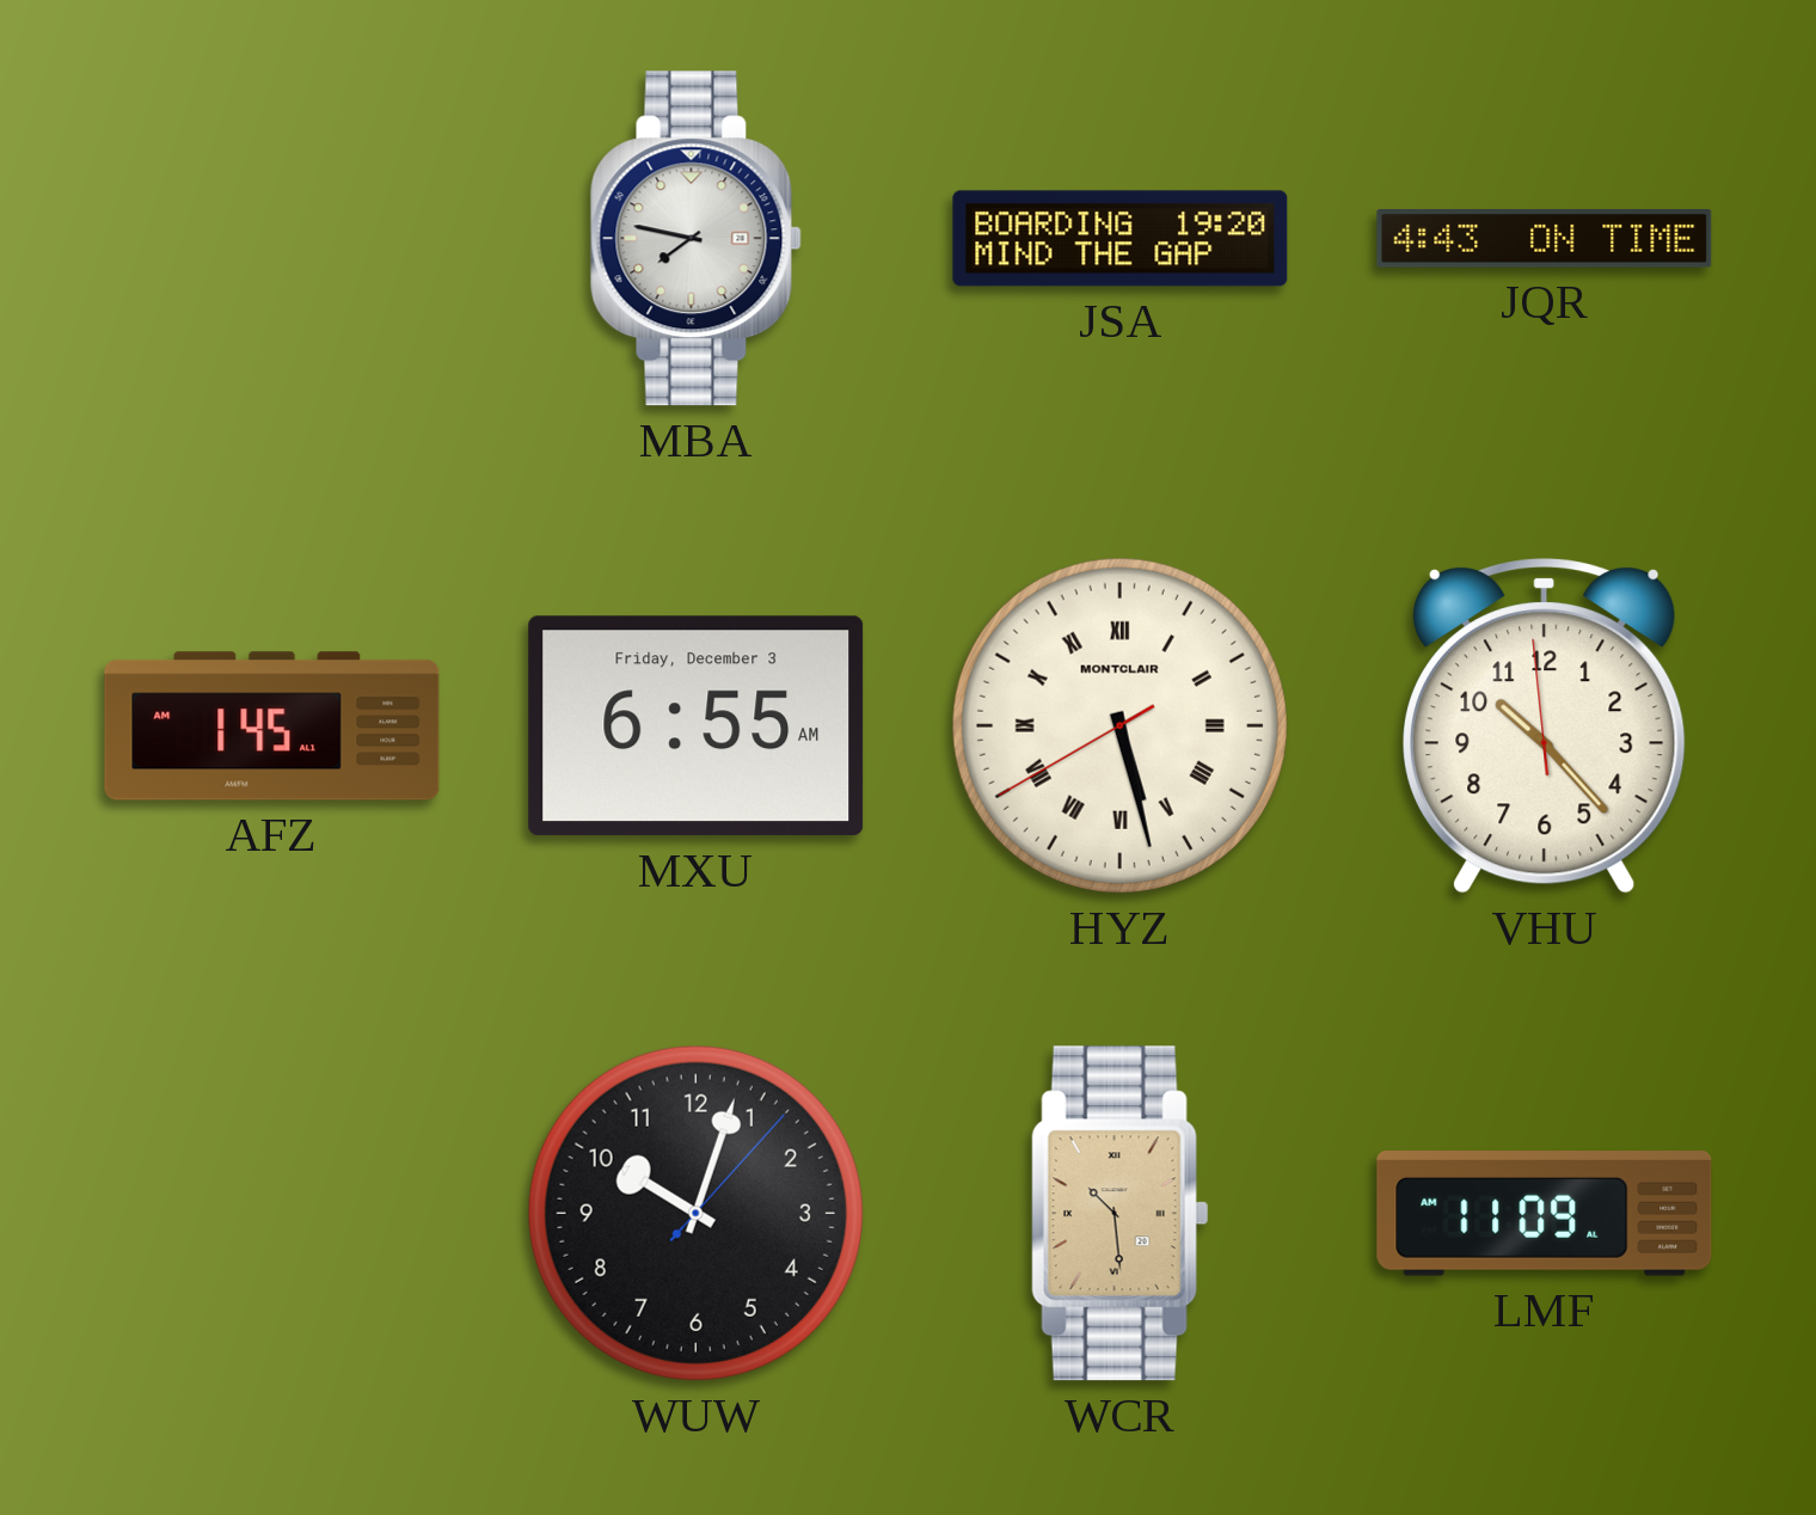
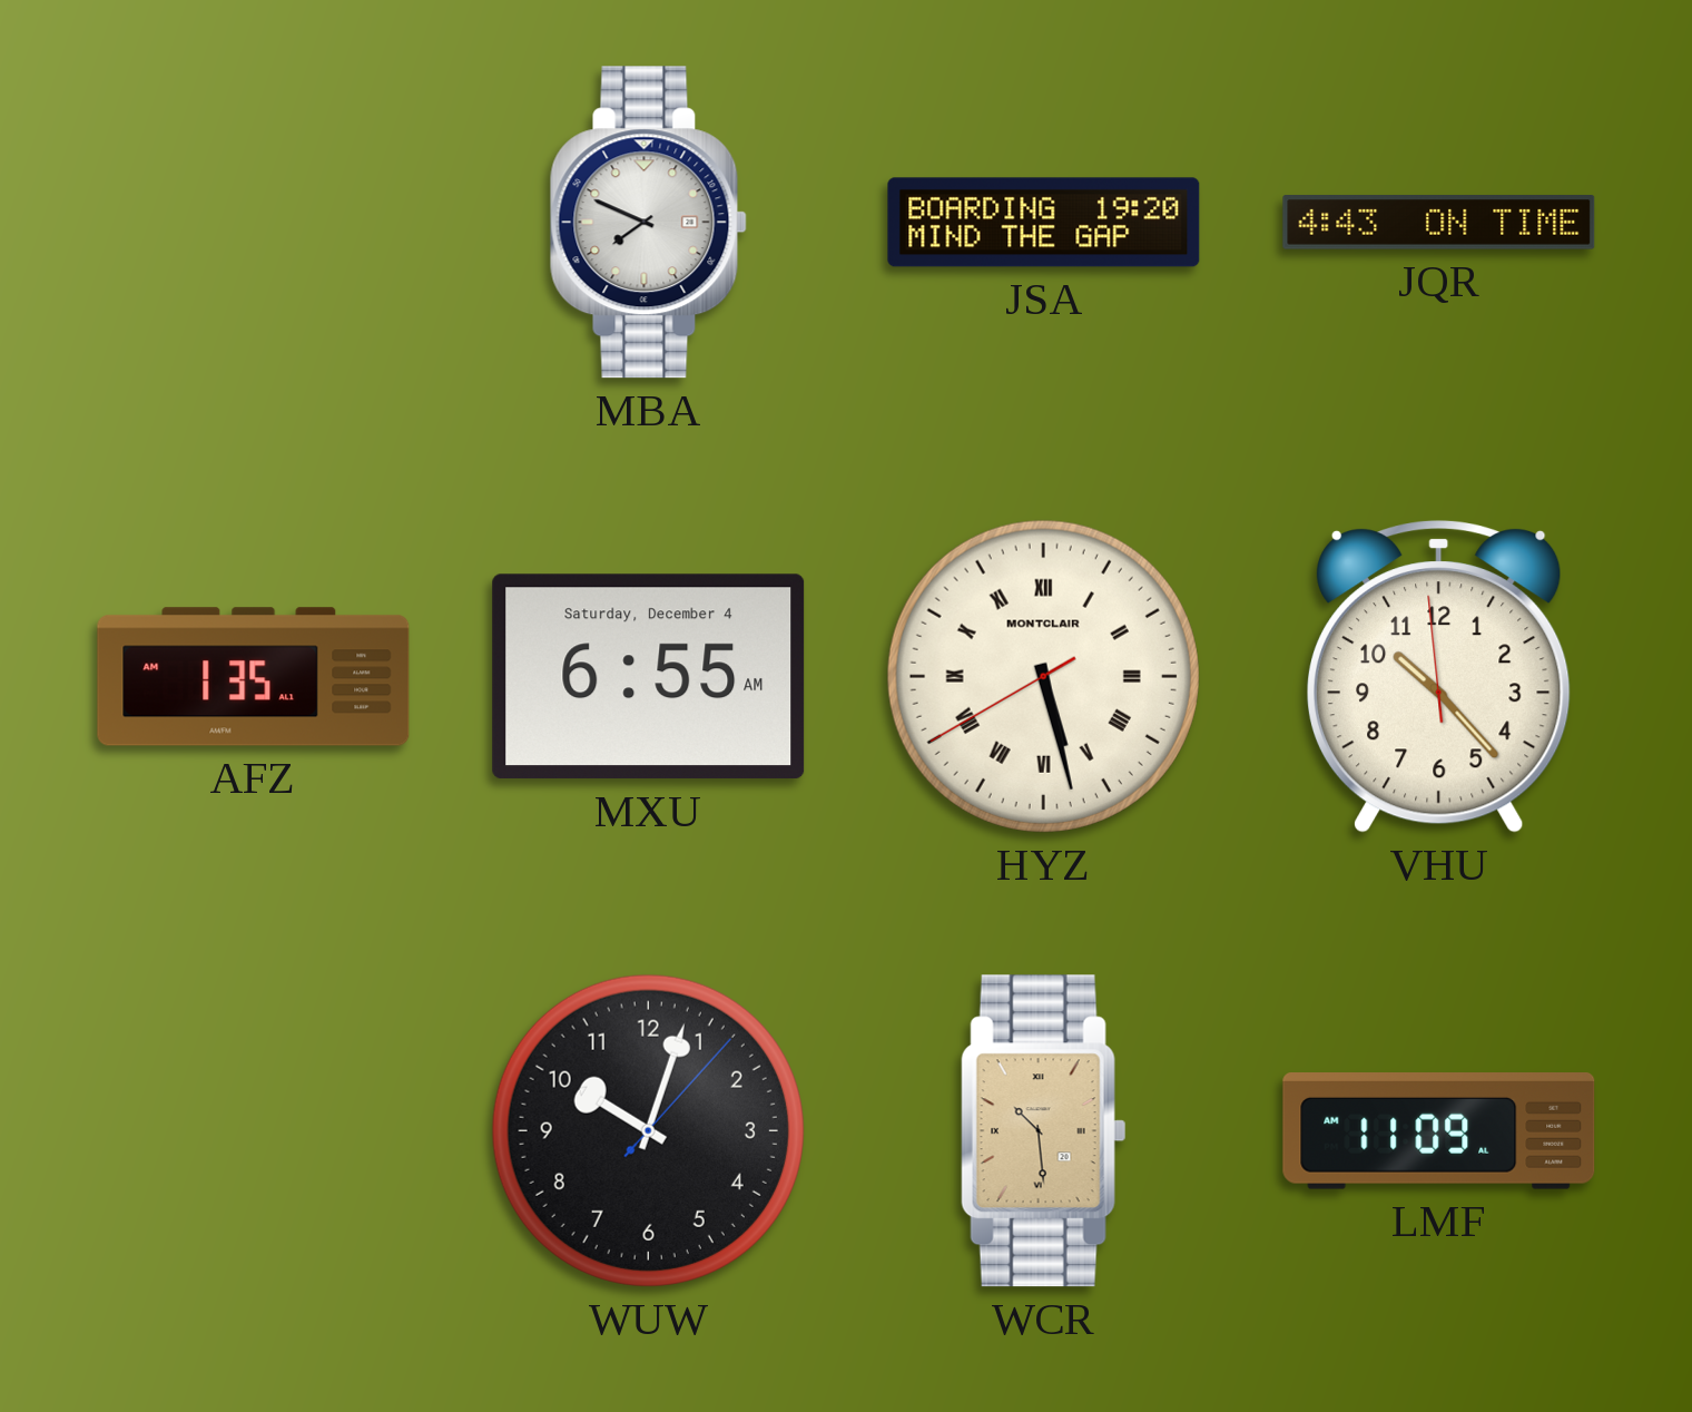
MBA: 7:47 -> 7:49
AFZ: 1:45 -> 1:35
MXU date: Friday, December 3 -> Saturday, December 4
